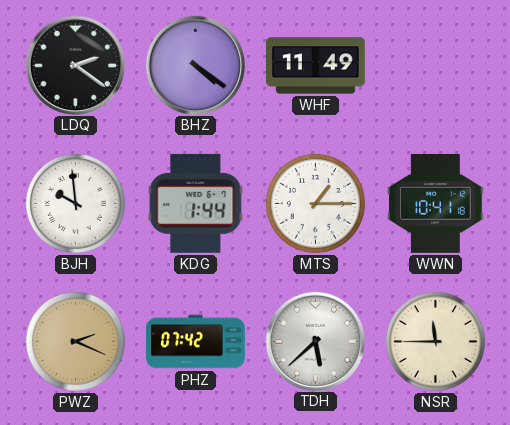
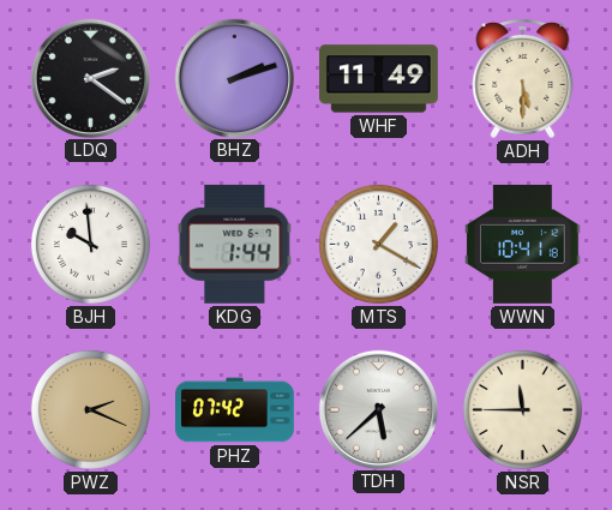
BHZ: 4:21 -> 2:12
ADH: none -> 5:30
MTS: 1:15 -> 1:20
